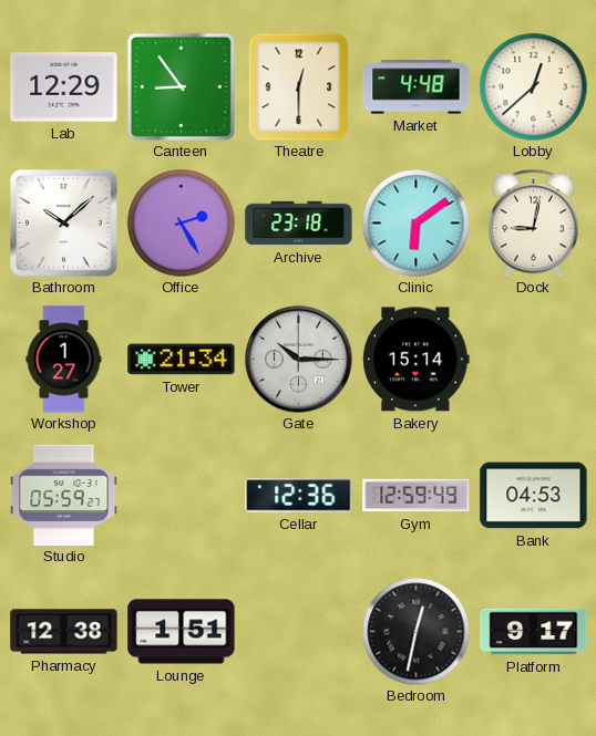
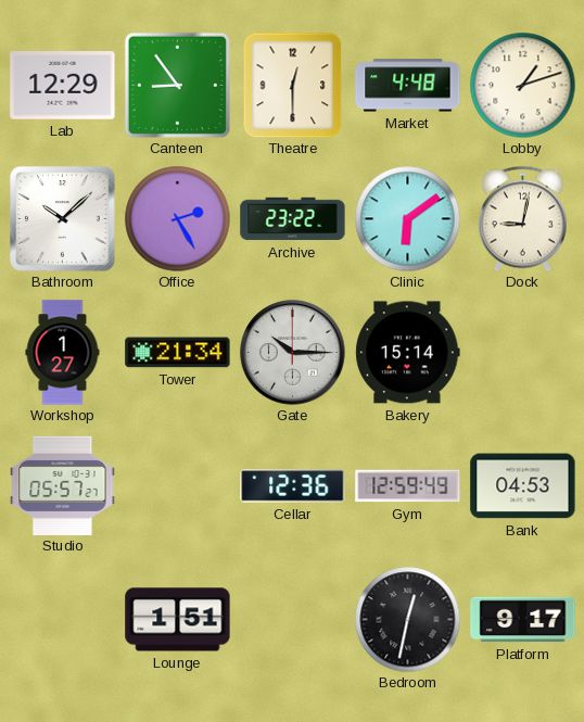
Lobby: 12:38 -> 1:12
Archive: 23:18 -> 23:22
Studio: 05:59 -> 05:57
Pharmacy: 12:38 -> none
